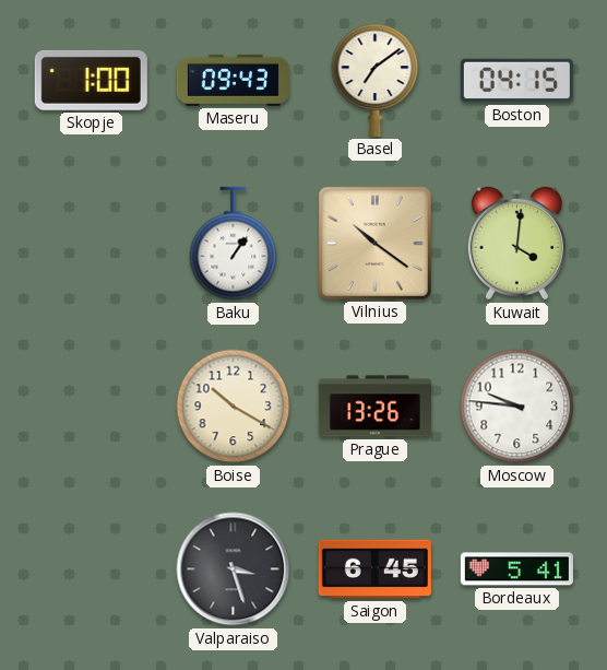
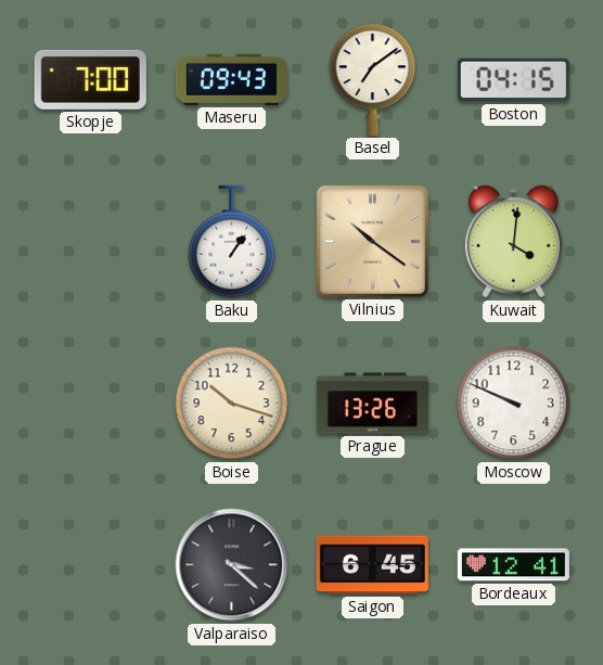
Skopje: 1:00 -> 7:00
Boise: 10:20 -> 10:18
Moscow: 9:46 -> 9:49
Valparaiso: 3:27 -> 3:22
Bordeaux: 5:41 -> 12:41
